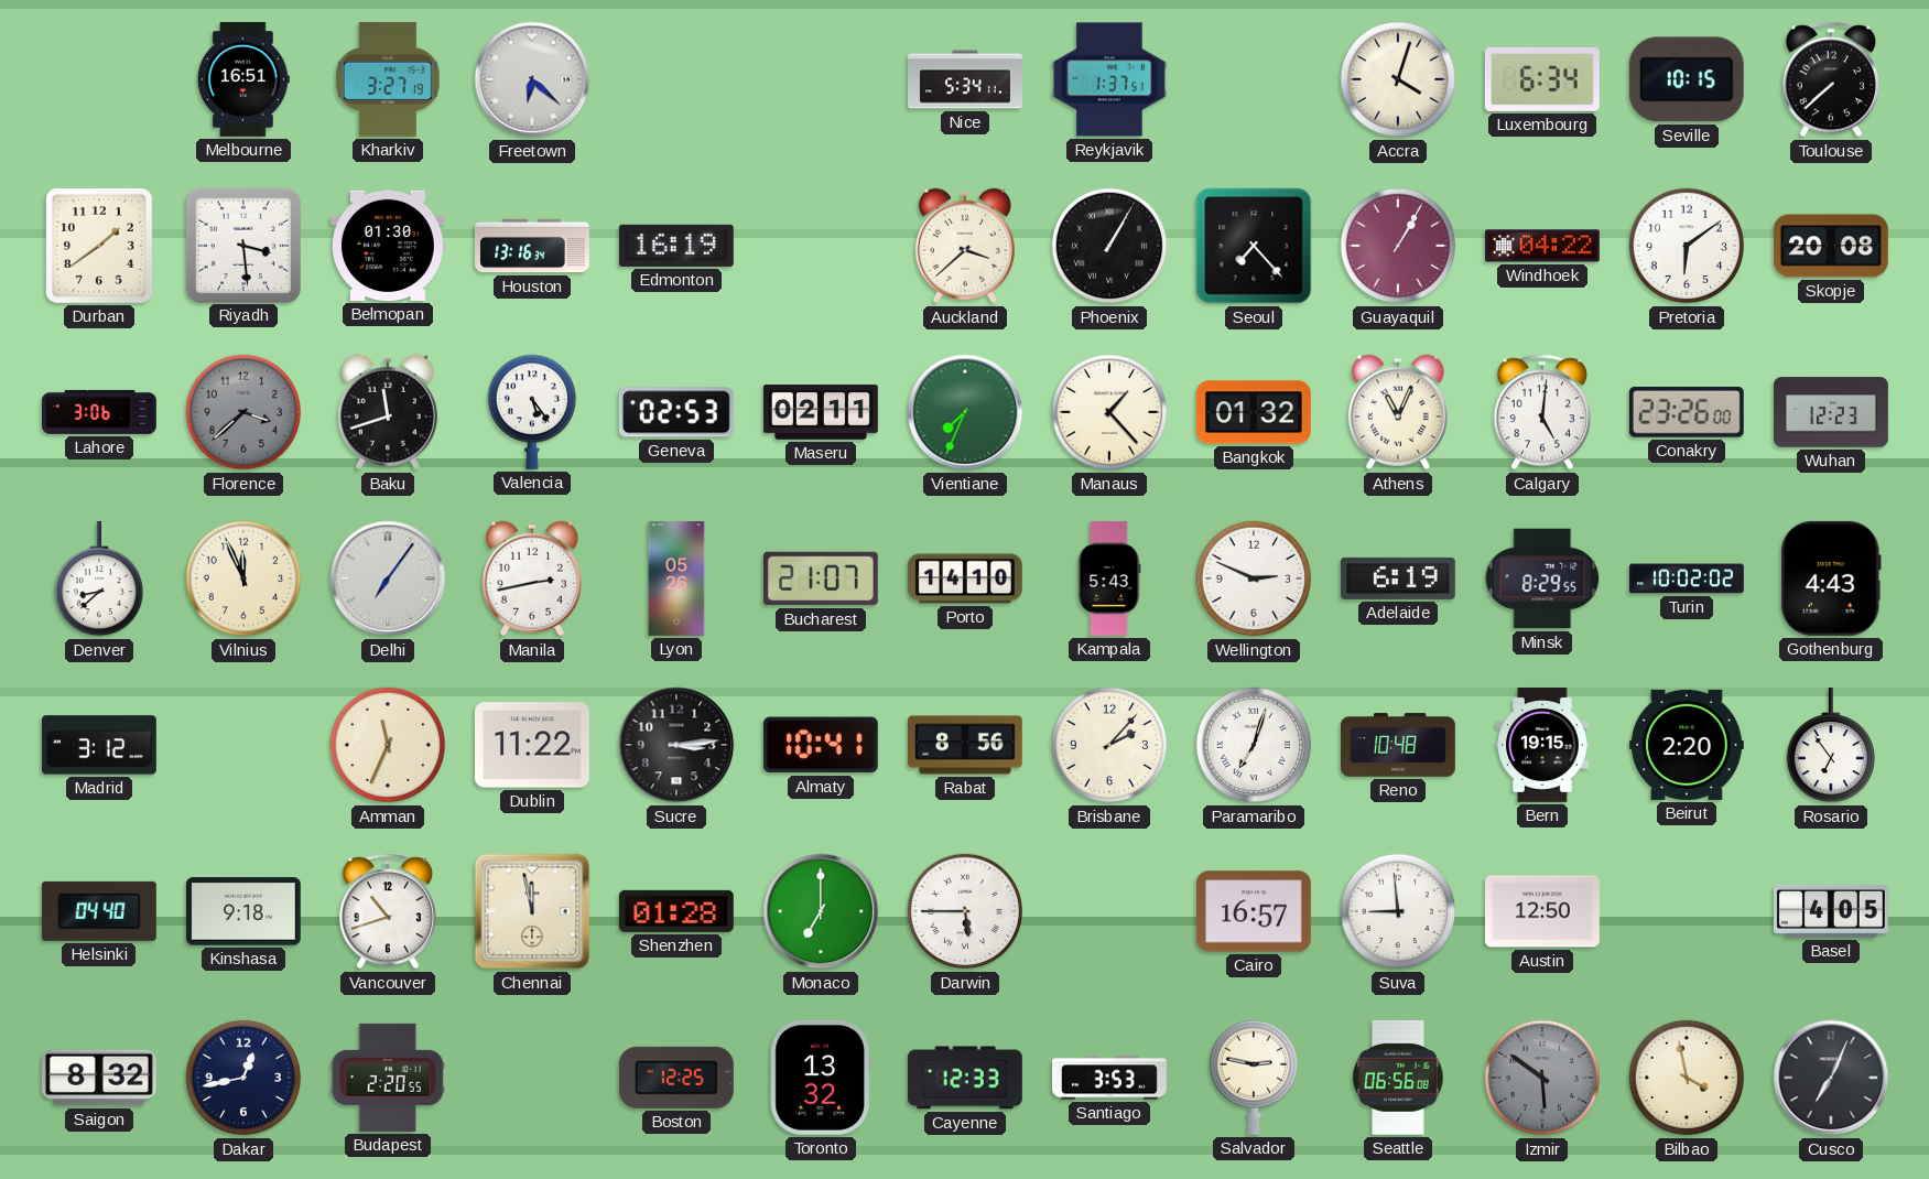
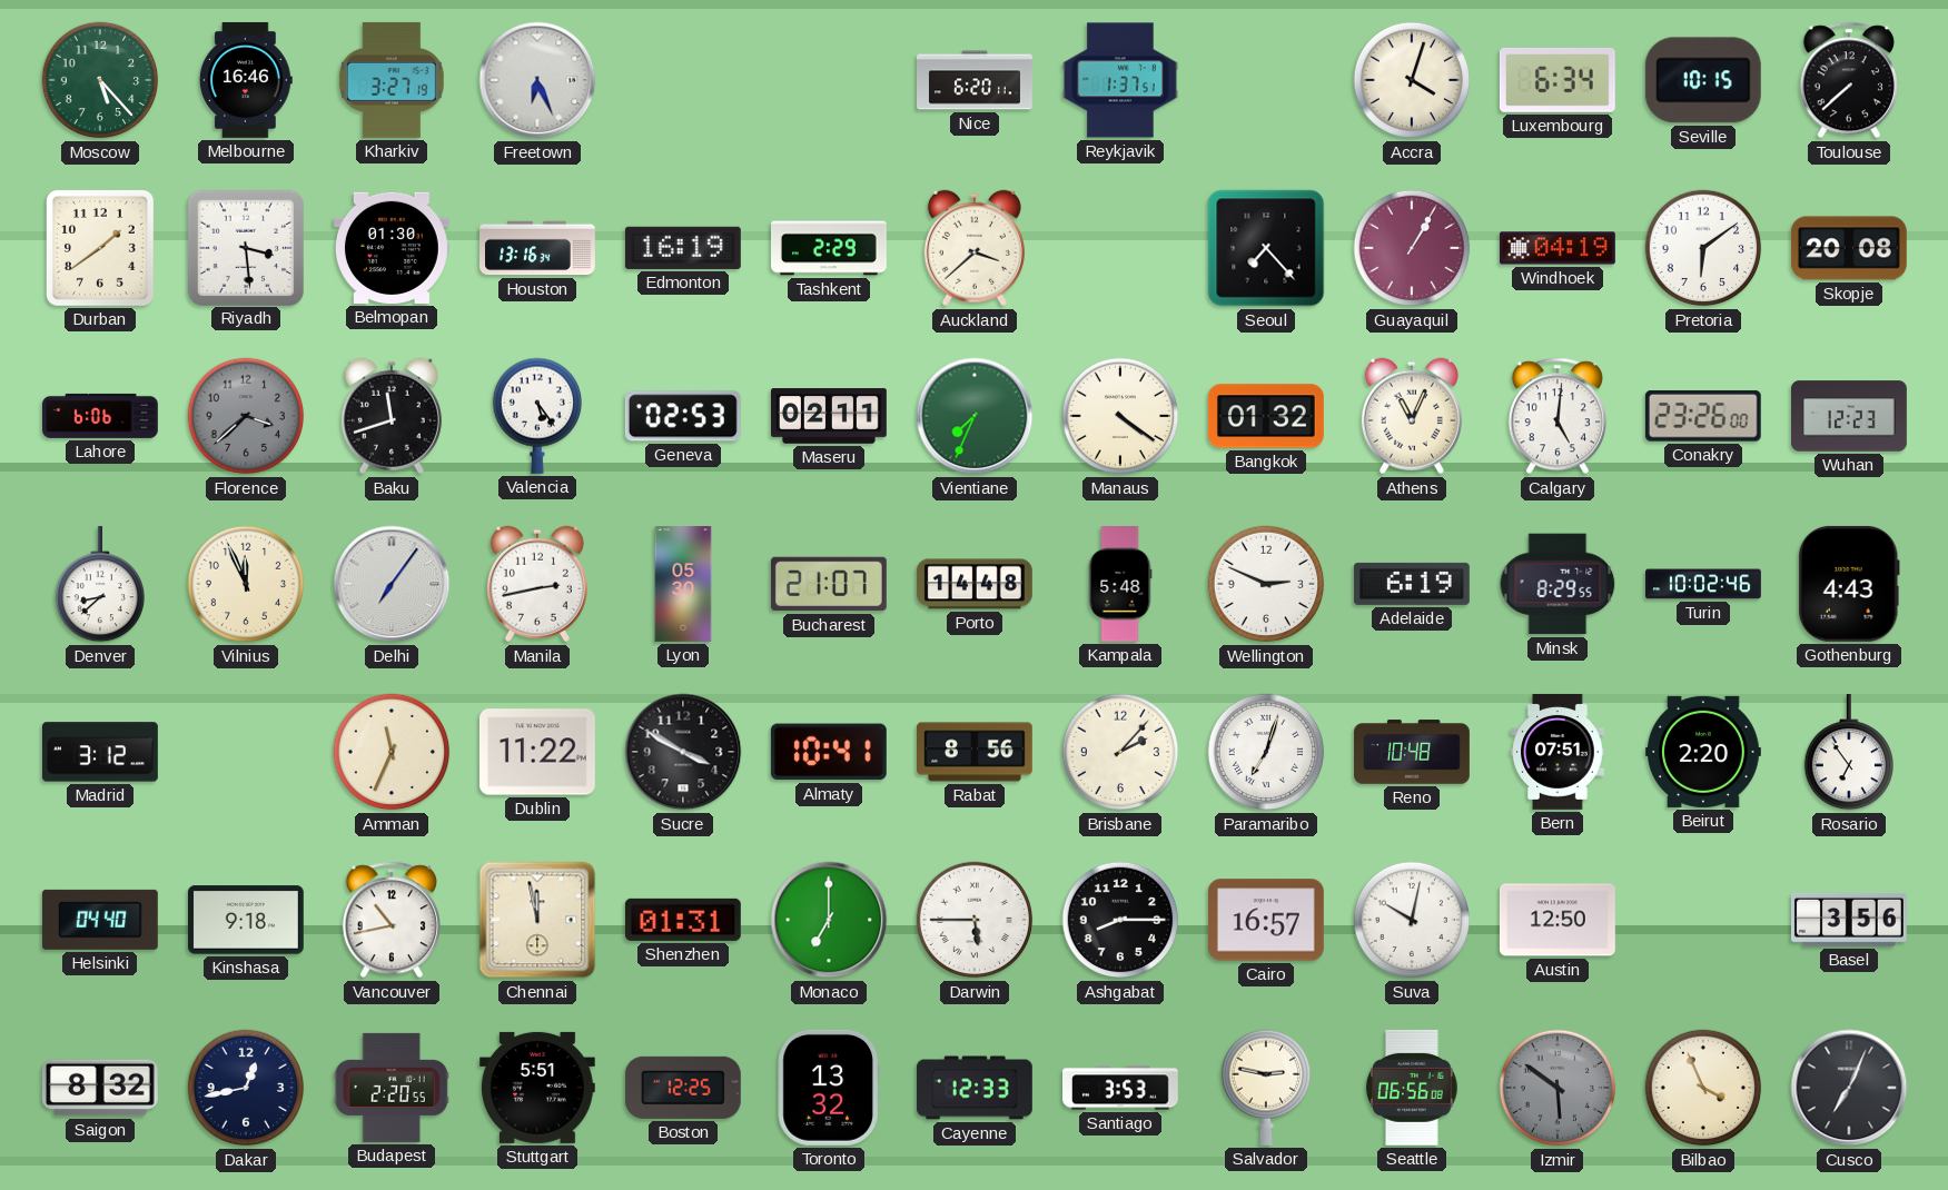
Moscow: none -> 5:23
Melbourne: 16:51 -> 16:46
Freetown: 6:22 -> 6:26
Nice: 5:34 -> 6:20
Tashkent: none -> 2:29
Phoenix: 1:05 -> none
Windhoek: 04:22 -> 04:19
Lahore: 3:06 -> 6:06
Manaus: 1:23 -> 4:21
Lyon: 05:26 -> 05:30
Porto: 14:10 -> 14:48
Kampala: 5:43 -> 5:48
Turin: 10:02:02 -> 10:02:46
Sucre: 3:14 -> 3:50
Bern: 19:15 -> 07:51
Vancouver: 10:42 -> 10:43
Shenzhen: 01:28 -> 01:31
Ashgabat: none -> 8:15
Suva: 8:59 -> 10:02
Basel: 4:05 -> 3:56
Stuttgart: none -> 5:51
Bilbao: 3:58 -> 3:56
